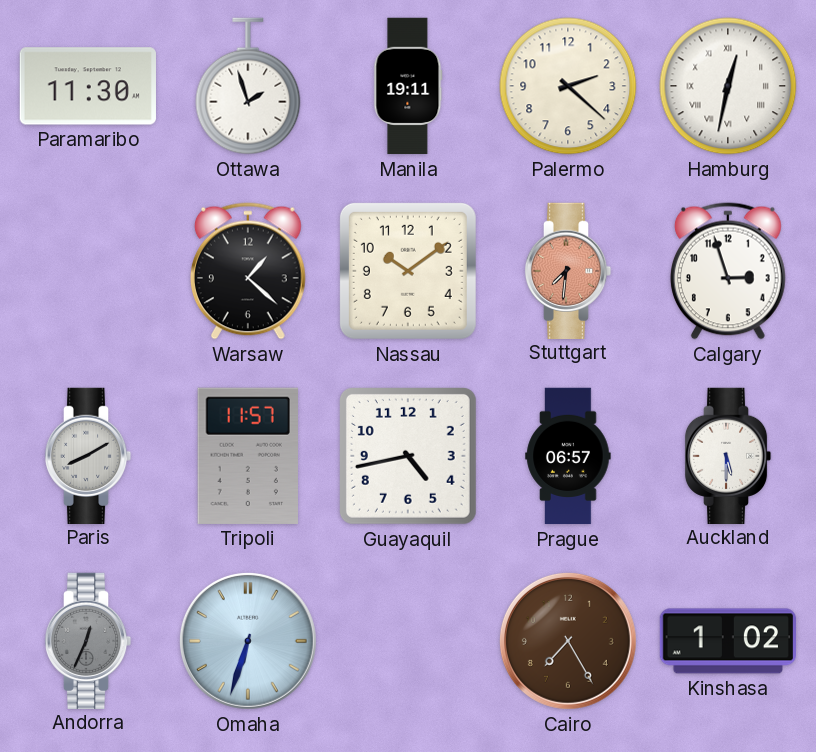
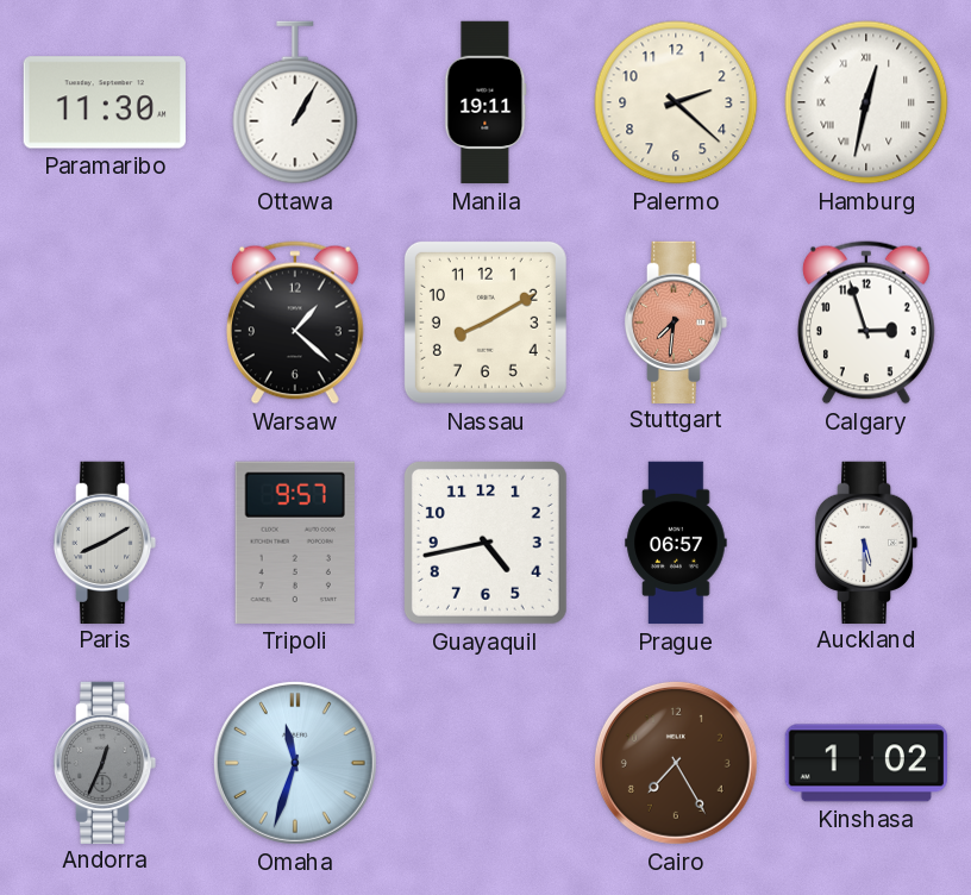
Ottawa: 1:57 -> 1:05
Nassau: 10:09 -> 8:10
Tripoli: 11:57 -> 9:57
Omaha: 6:33 -> 11:33
